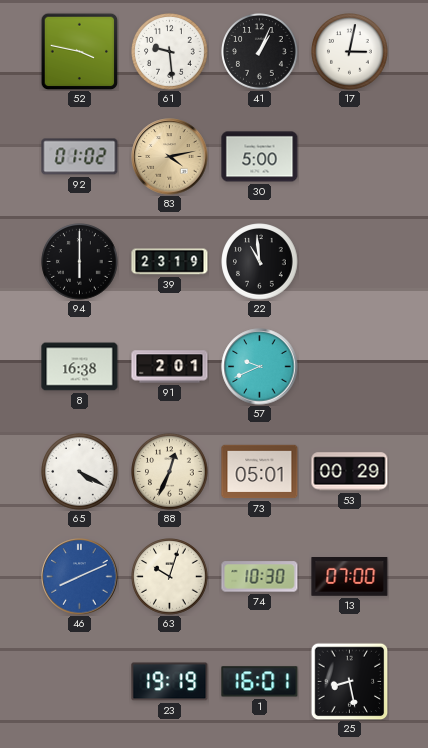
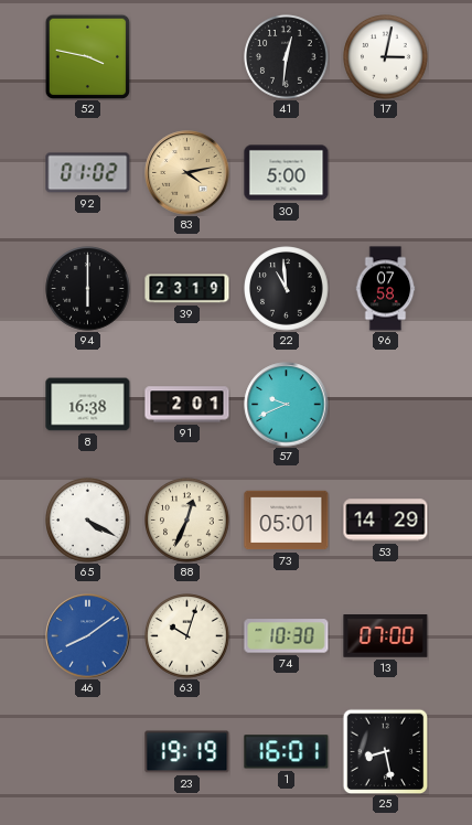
61: 9:29 -> none
41: 1:04 -> 12:31
96: none -> 07:58
53: 00:29 -> 14:29
46: 8:11 -> 8:09
